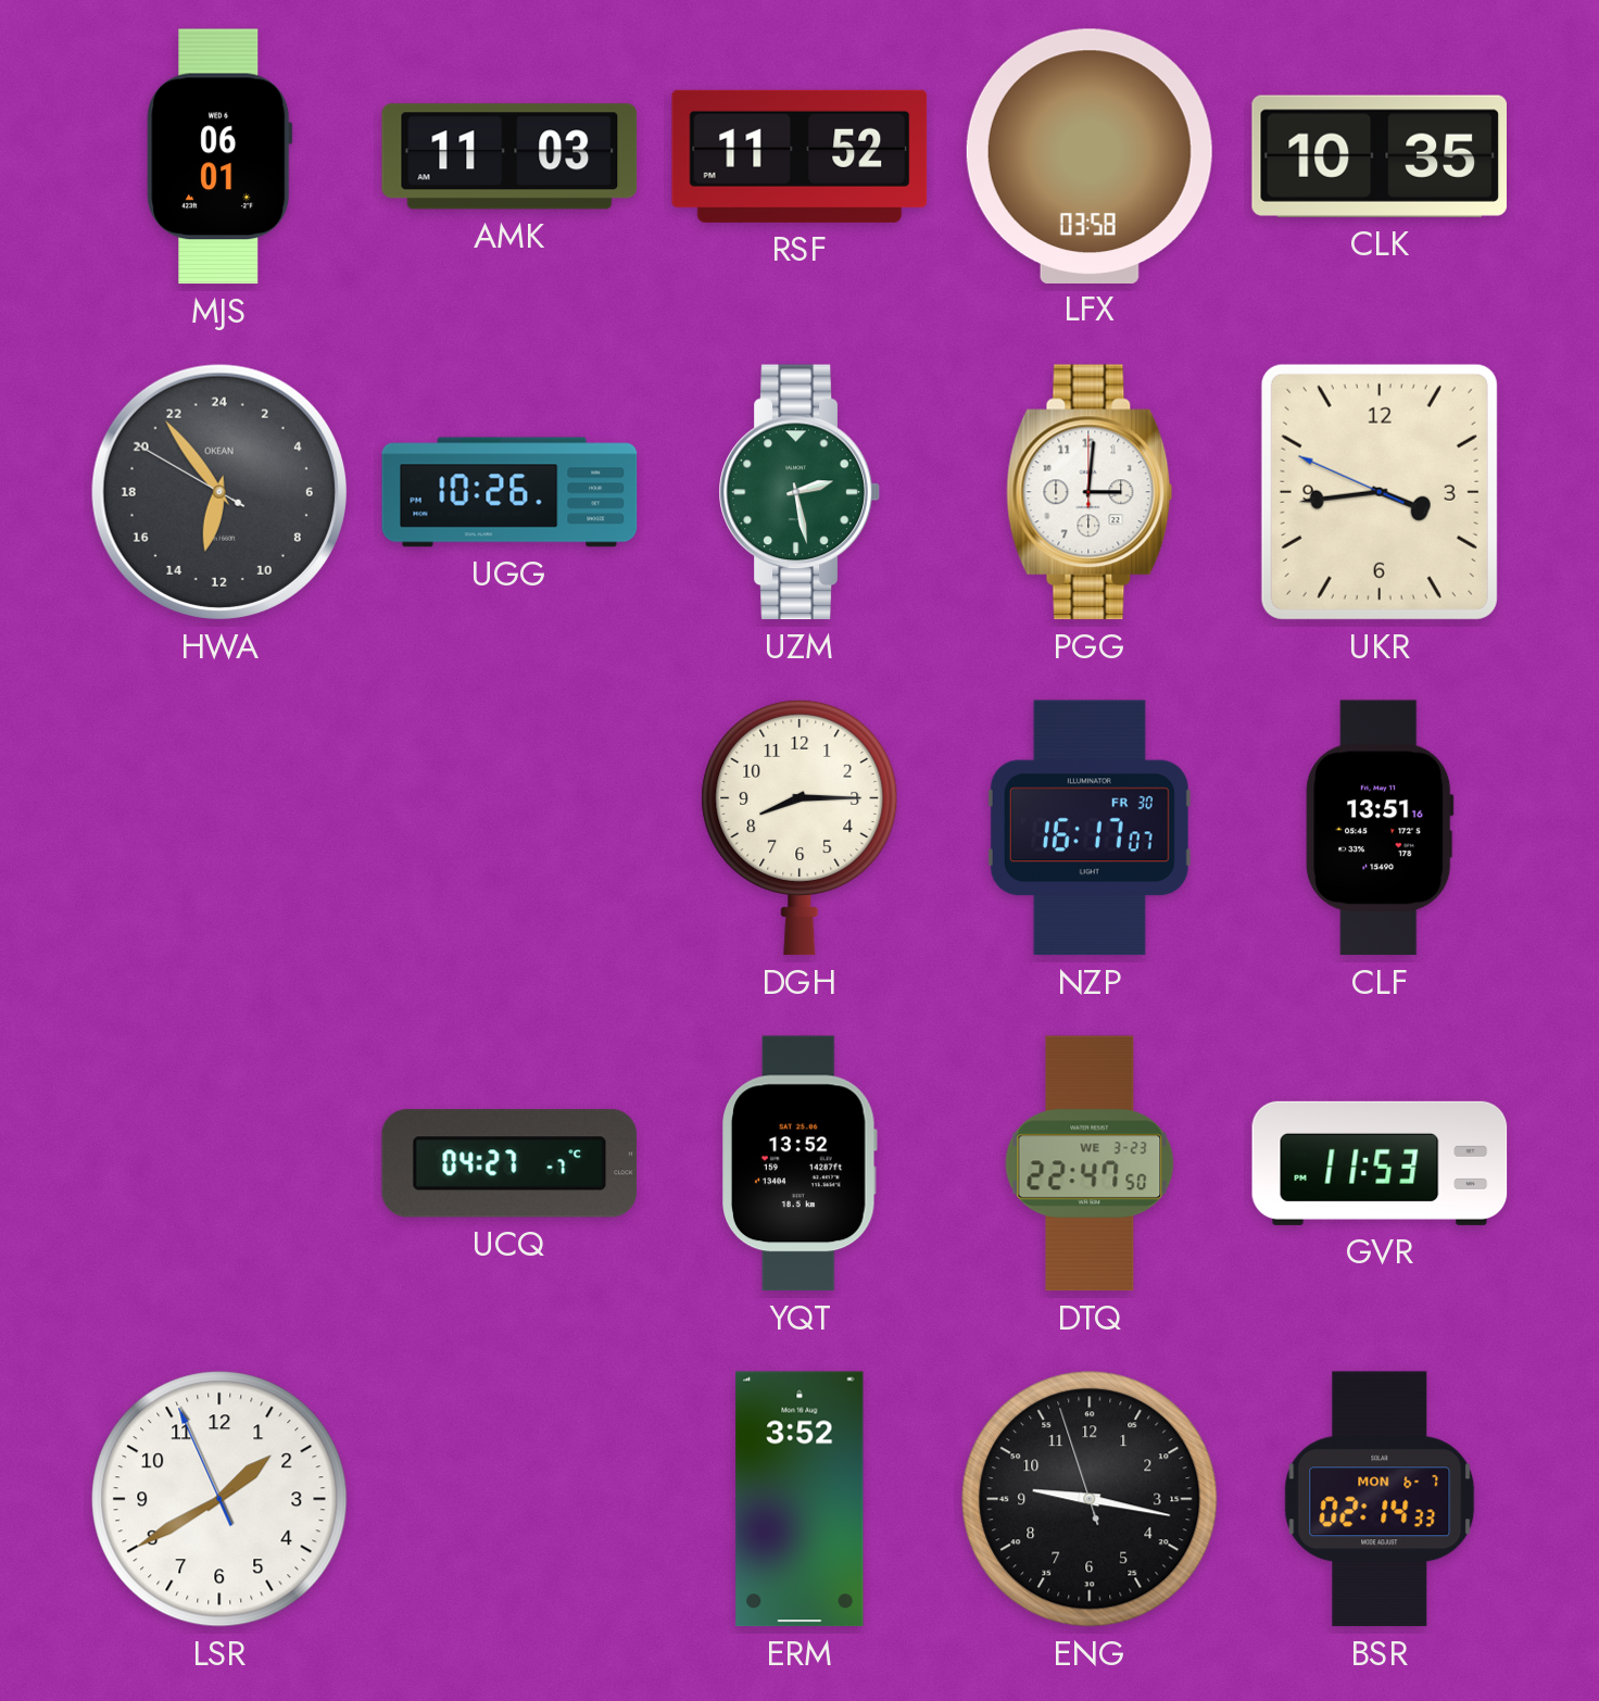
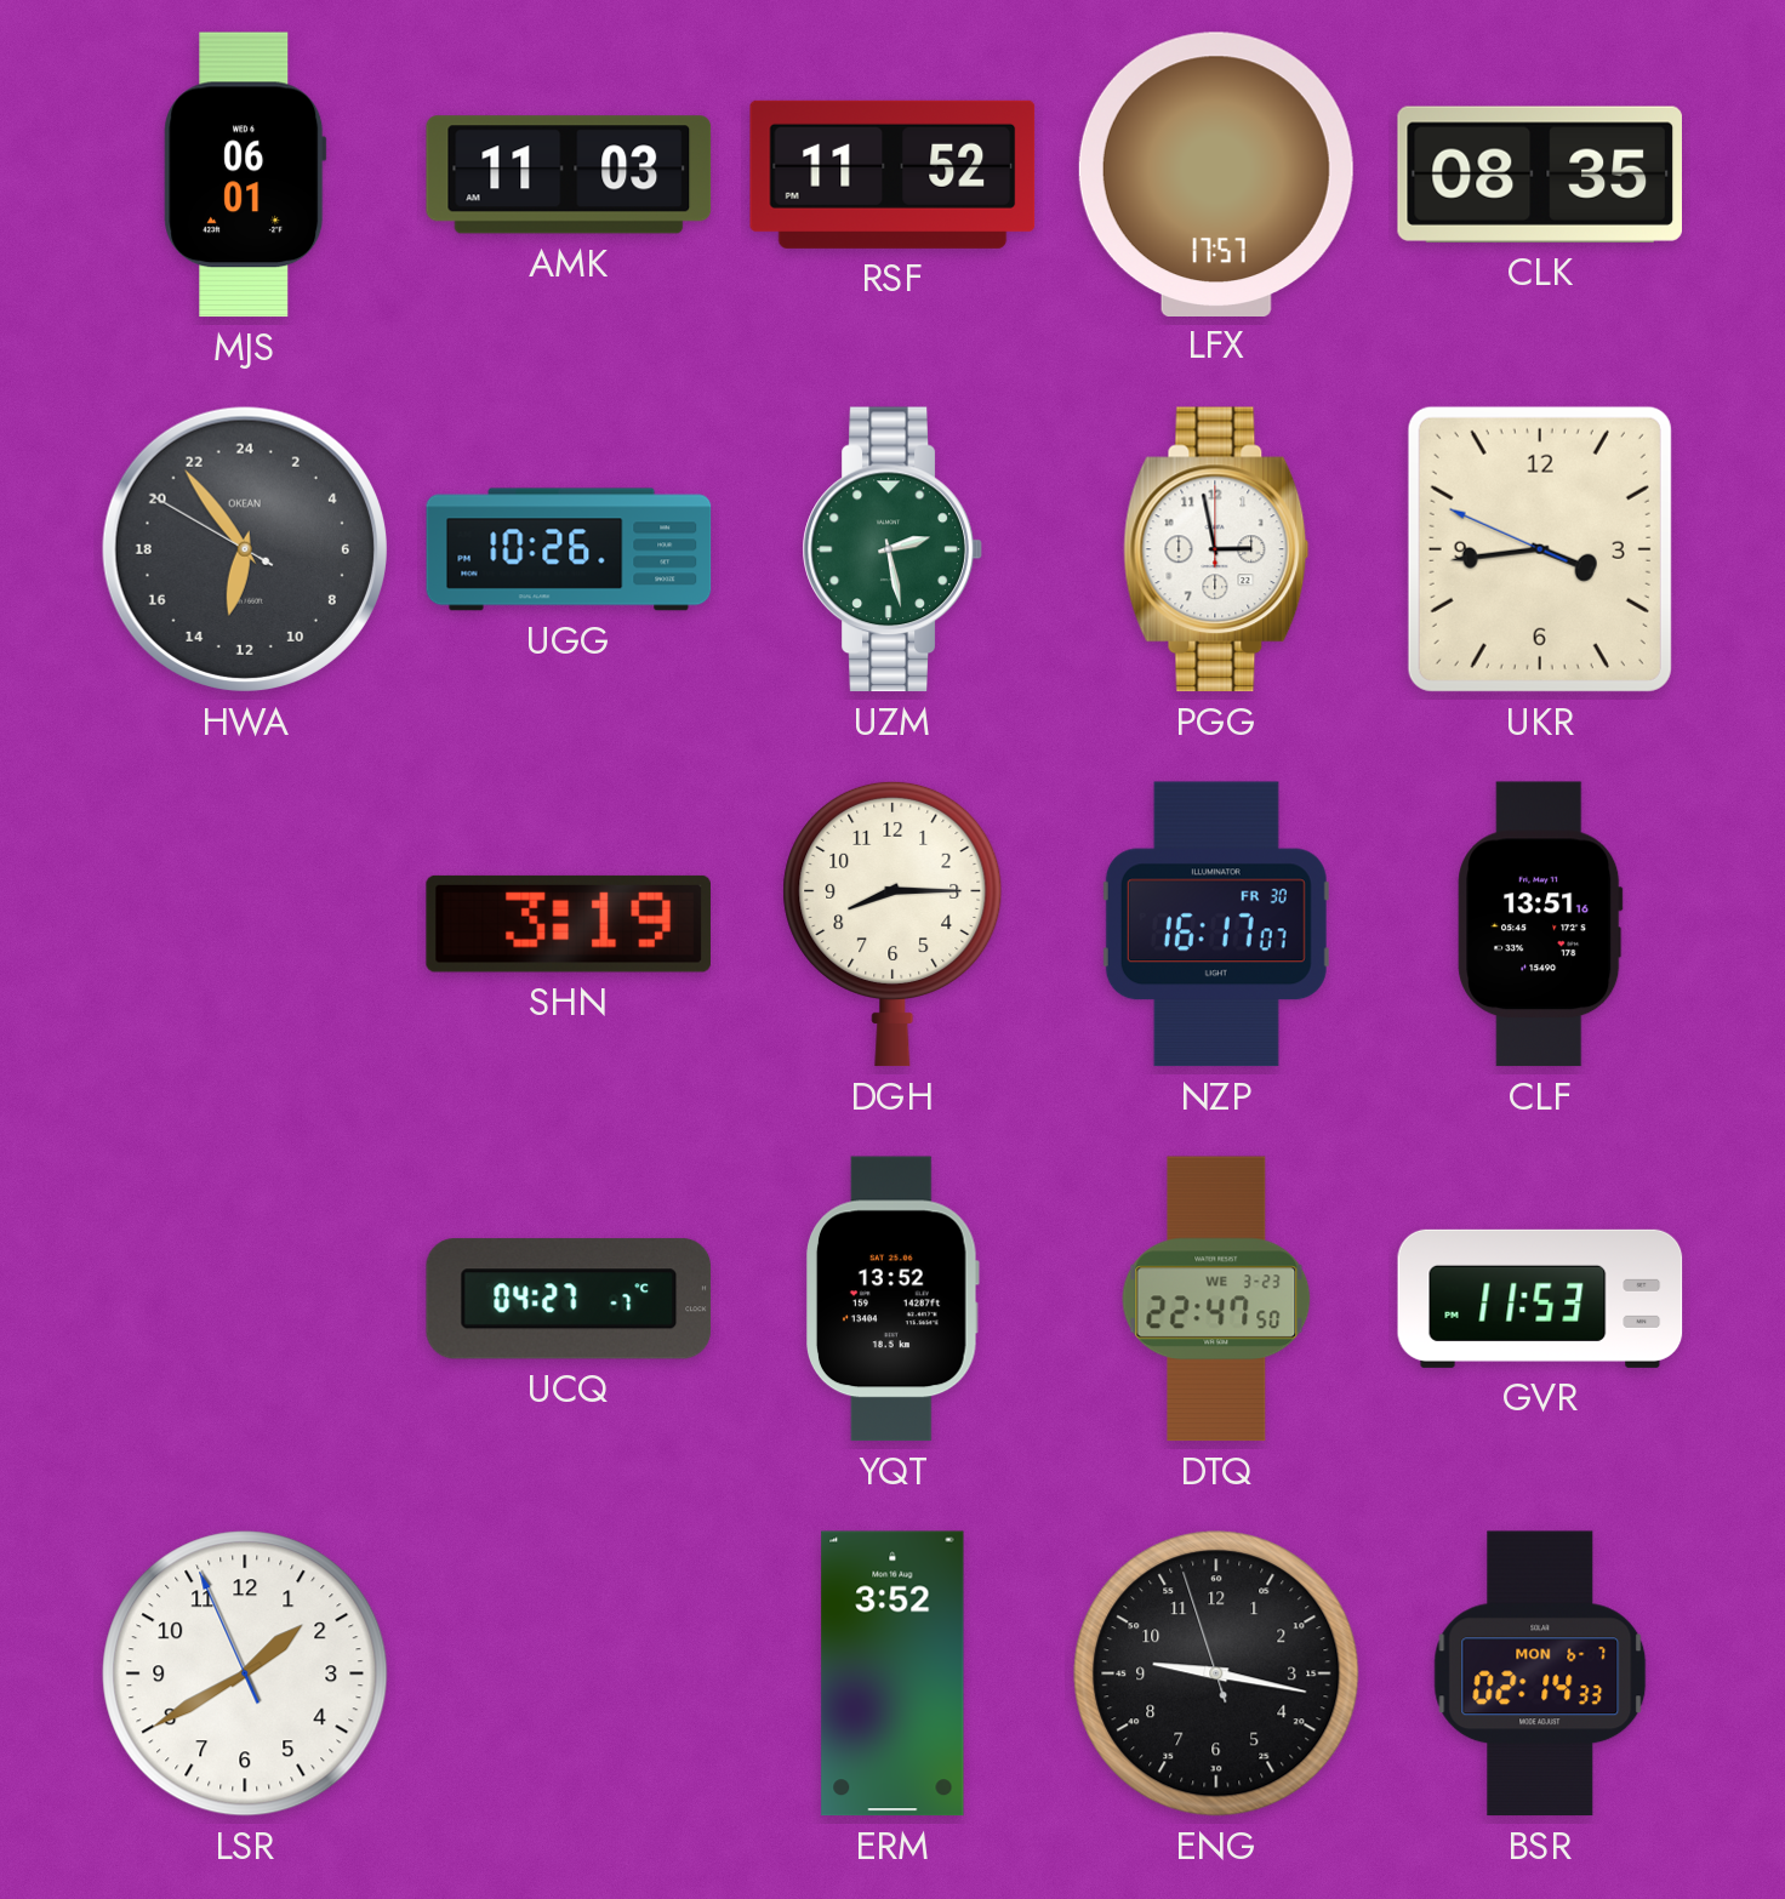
LFX: 03:58 -> 17:57
CLK: 10:35 -> 08:35
PGG: 3:01 -> 2:58
SHN: none -> 3:19
